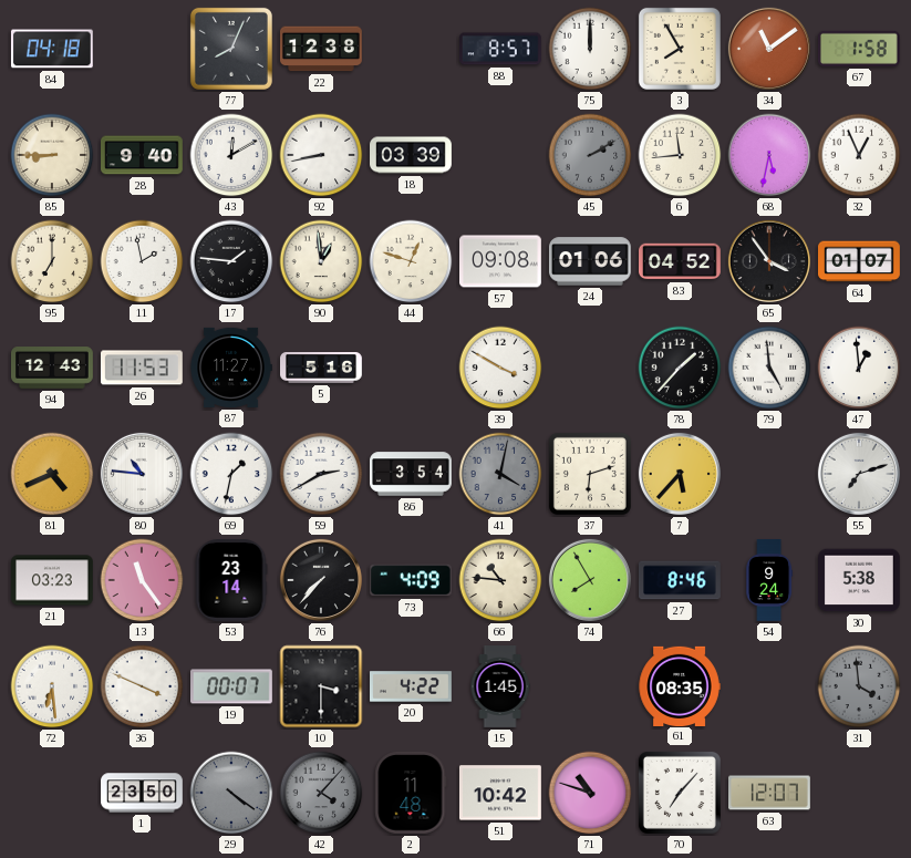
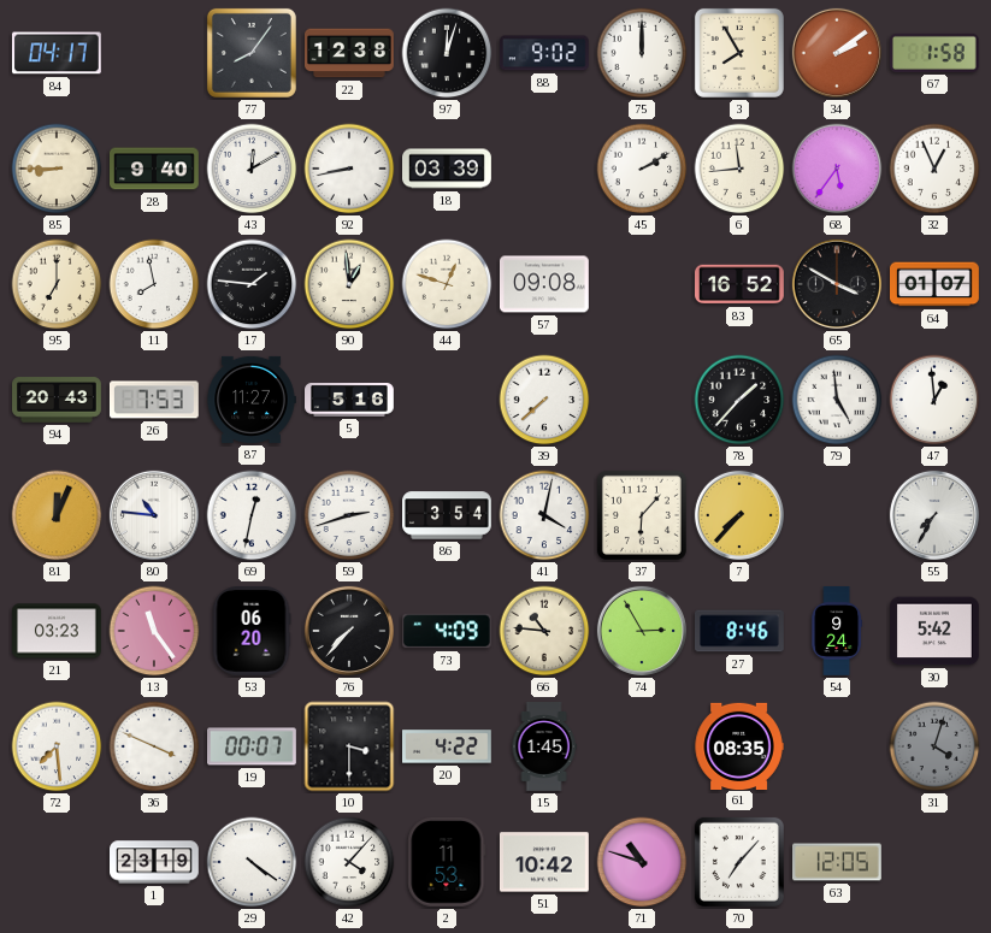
84: 04:18 -> 04:17
77: 8:04 -> 8:06
97: none -> 12:03
88: 8:57 -> 9:02
34: 11:09 -> 2:09
45 dial: grey -> white
68: 5:32 -> 5:36
11: 1:58 -> 7:58
24: 01:06 -> none
83: 04:52 -> 16:52
65: 3:54 -> 3:50
94: 12:43 -> 20:43
26: 11:53 -> 7:53
39: 3:50 -> 7:38
81: 4:41 -> 12:04
69: 1:32 -> 12:32
59: 2:40 -> 2:42
41 dial: grey -> white
37: 6:12 -> 6:07
7: 5:37 -> 7:37
55: 7:12 -> 7:35
53: 23:14 -> 06:20
74: 7:55 -> 2:55
30: 5:38 -> 5:42
72: 6:29 -> 7:29
31: 3:59 -> 4:03
1: 23:50 -> 23:19
29 dial: grey -> white
42 dial: grey -> white
2: 11:48 -> 11:53
63: 12:07 -> 12:05
